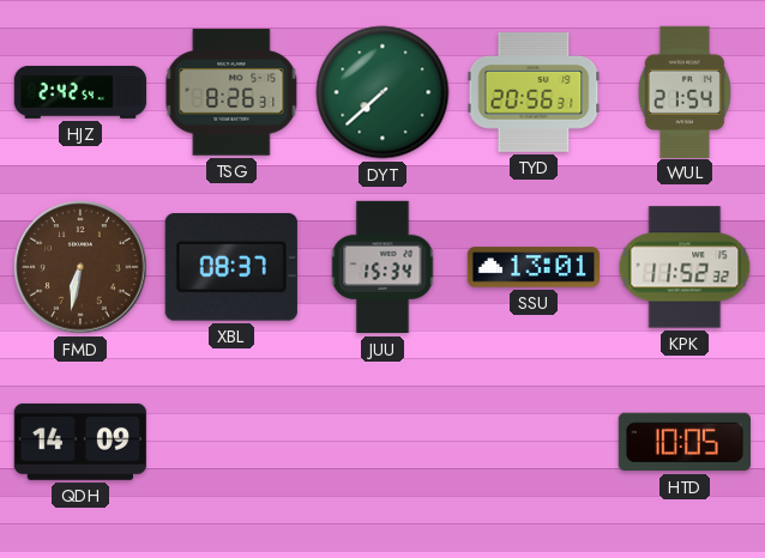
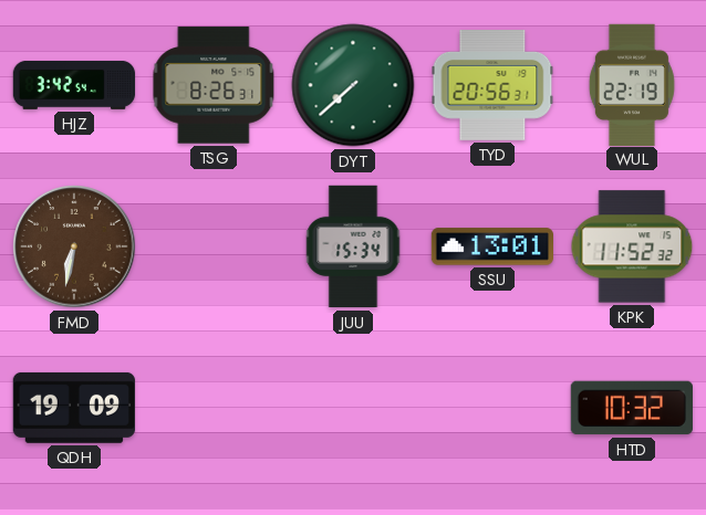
HJZ: 2:42 -> 3:42
WUL: 21:54 -> 22:19
XBL: 08:37 -> none
QDH: 14:09 -> 19:09
HTD: 10:05 -> 10:32
